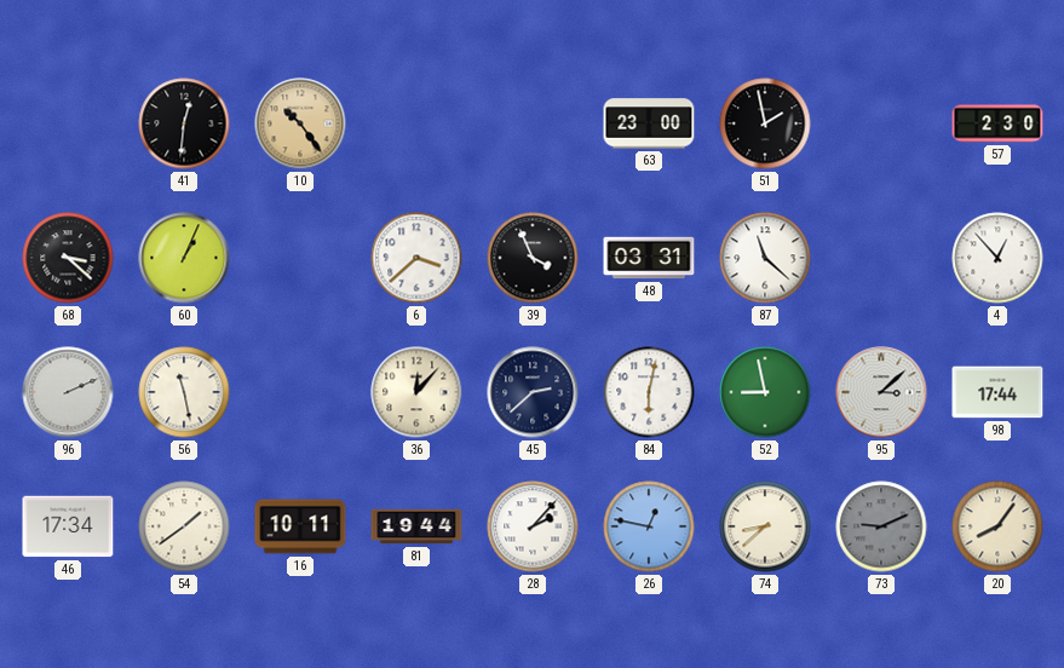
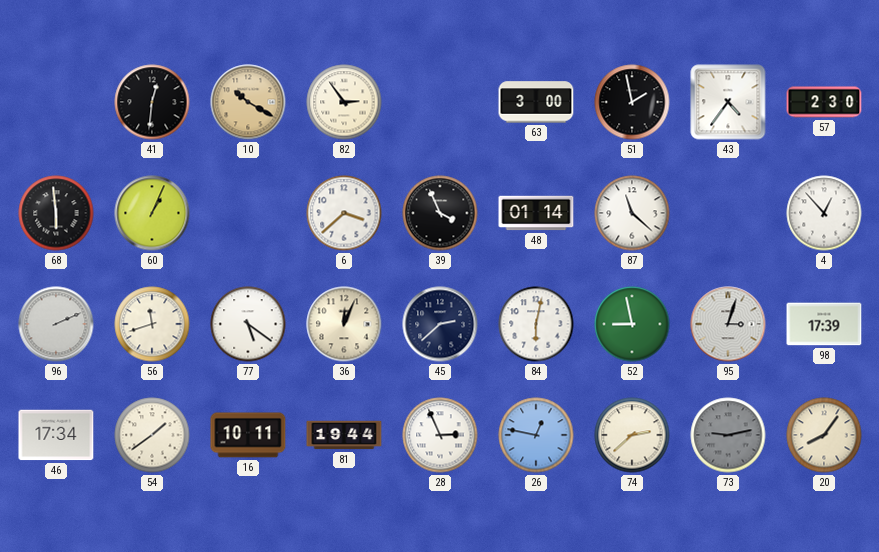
10: 10:24 -> 10:20
82: none -> 2:54
63: 23:00 -> 3:00
43: none -> 4:36
68: 3:22 -> 5:59
48: 03:31 -> 01:14
56: 11:28 -> 11:42
77: none -> 5:21
36: 12:07 -> 12:04
95: 3:08 -> 3:03
98: 17:44 -> 17:39
28: 2:07 -> 2:56
74: 8:38 -> 2:38
73: 9:11 -> 9:13
